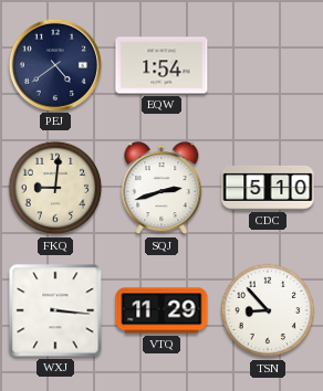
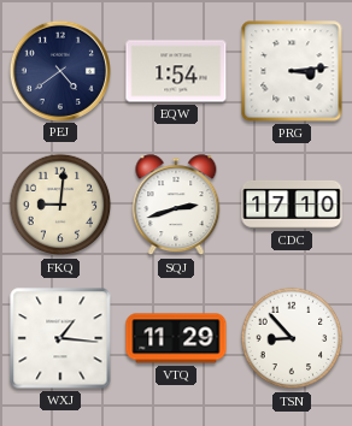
PRG: none -> 3:14
CDC: 5:10 -> 17:10
WXJ: 3:16 -> 1:16
